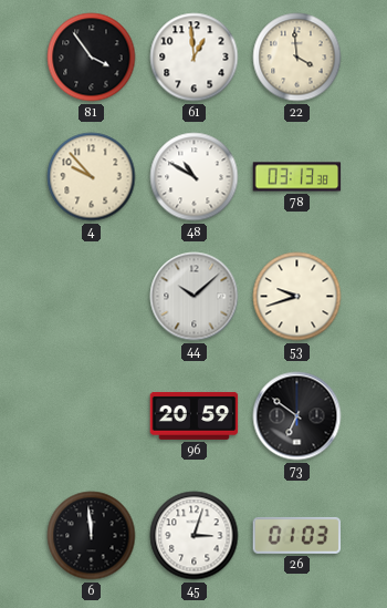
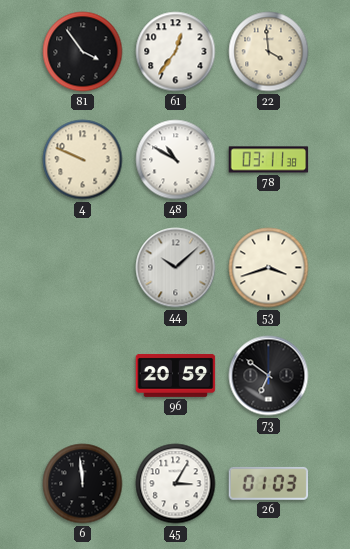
61: 12:59 -> 12:36
4: 9:53 -> 9:49
78: 03:13 -> 03:11
53: 9:42 -> 3:42
45: 3:03 -> 3:05
